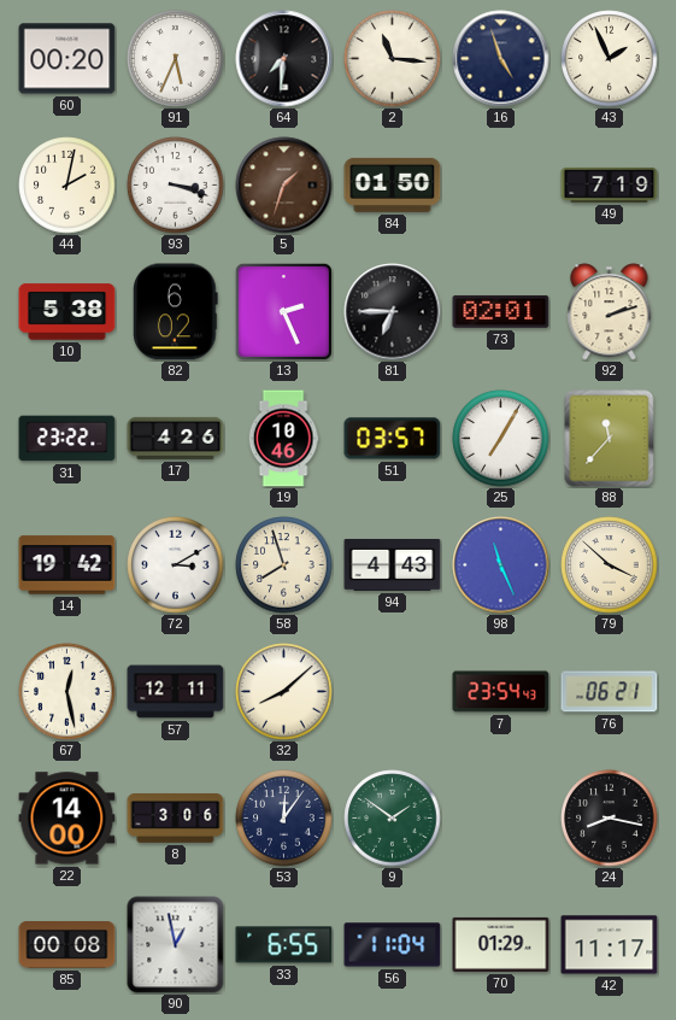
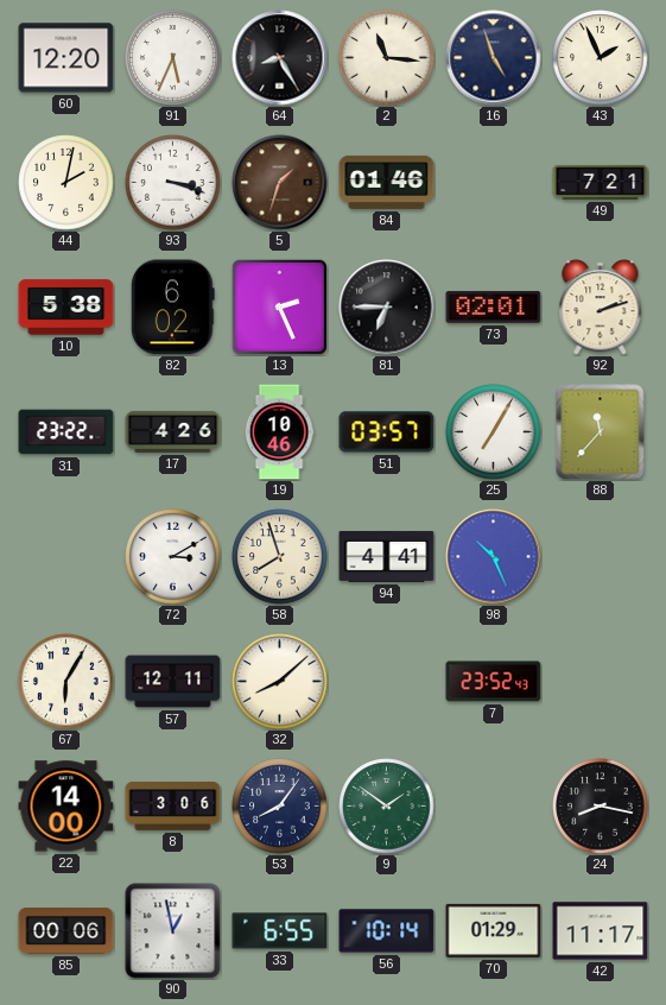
60: 00:20 -> 12:20
64: 7:31 -> 8:25
84: 01:50 -> 01:46
49: 7:19 -> 7:21
14: 19:42 -> none
94: 4:43 -> 4:41
98: 11:26 -> 10:26
79: 3:52 -> none
67: 12:28 -> 6:05
7: 23:54 -> 23:52
76: 06:21 -> none
53: 12:06 -> 8:06
85: 00:08 -> 00:06
56: 11:04 -> 10:14
